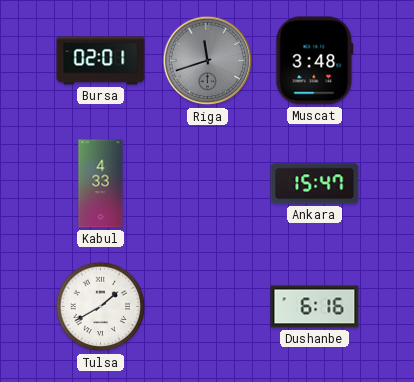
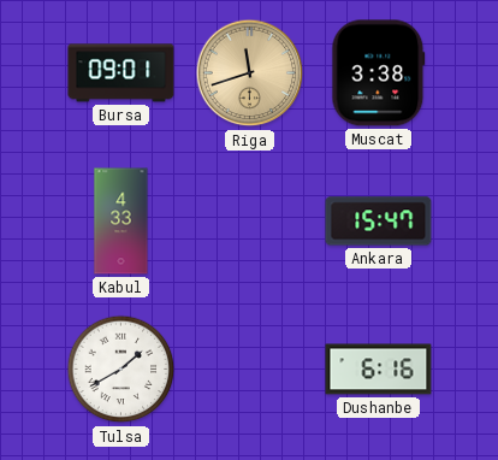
Bursa: 02:01 -> 09:01
Riga dial: grey -> champagne
Muscat: 3:48 -> 3:38
